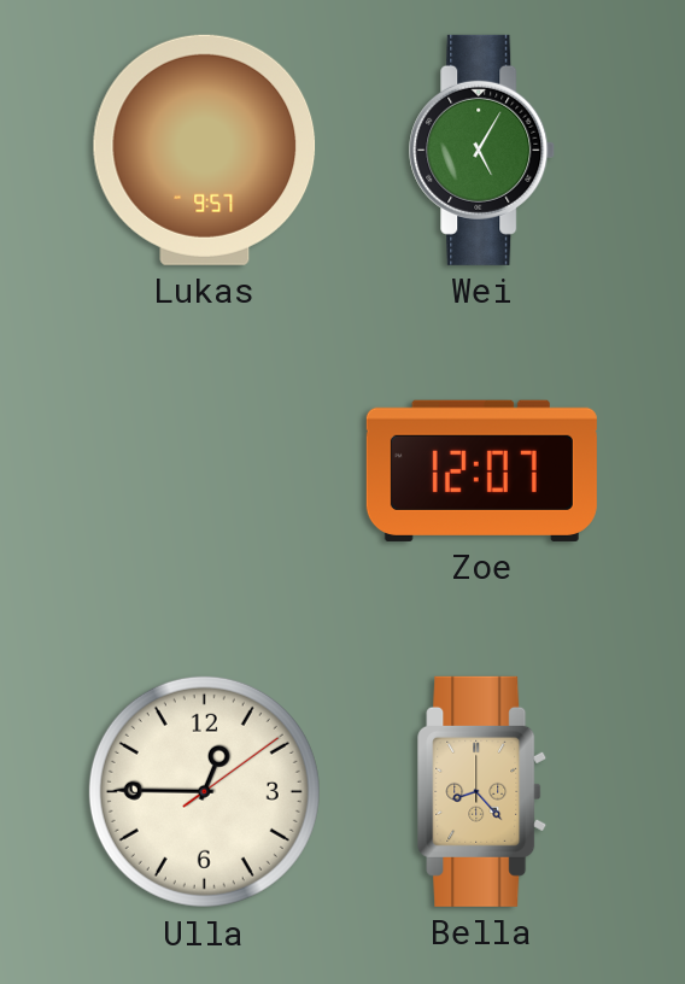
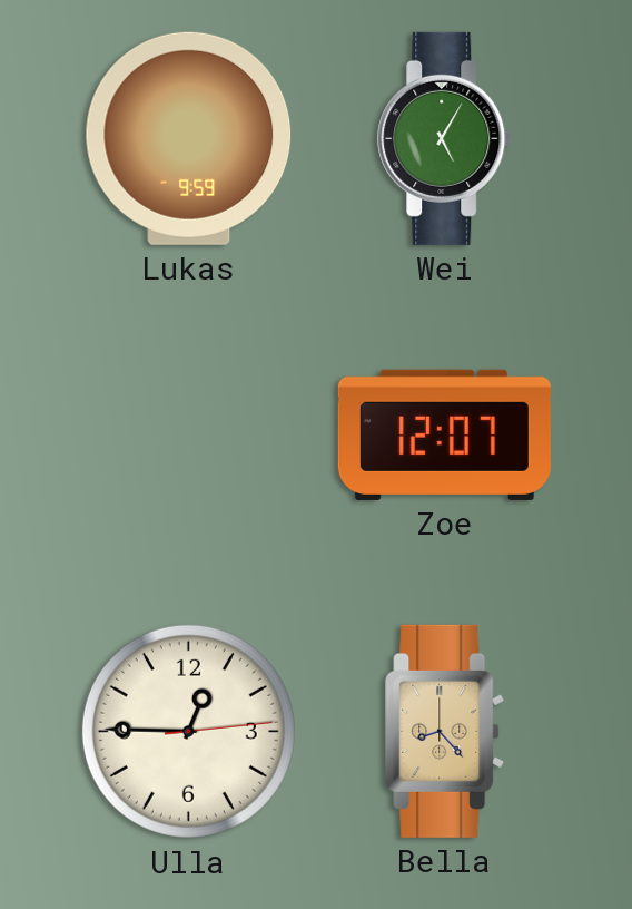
Lukas: 9:57 -> 9:59
Ulla: 12:45:09 -> 12:45:14
